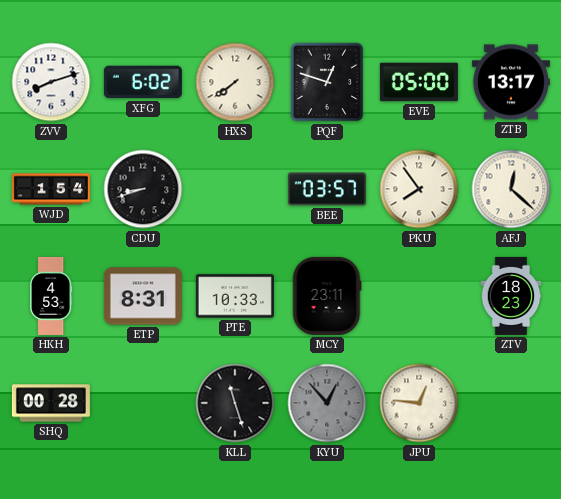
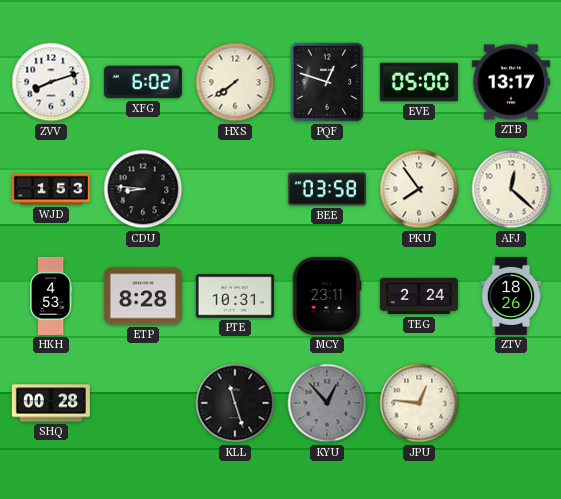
WJD: 1:54 -> 1:53
CDU: 8:42 -> 8:46
BEE: 03:57 -> 03:58
ETP: 8:31 -> 8:28
PTE: 10:33 -> 10:31
TEG: none -> 2:24
ZTV: 18:23 -> 18:26
